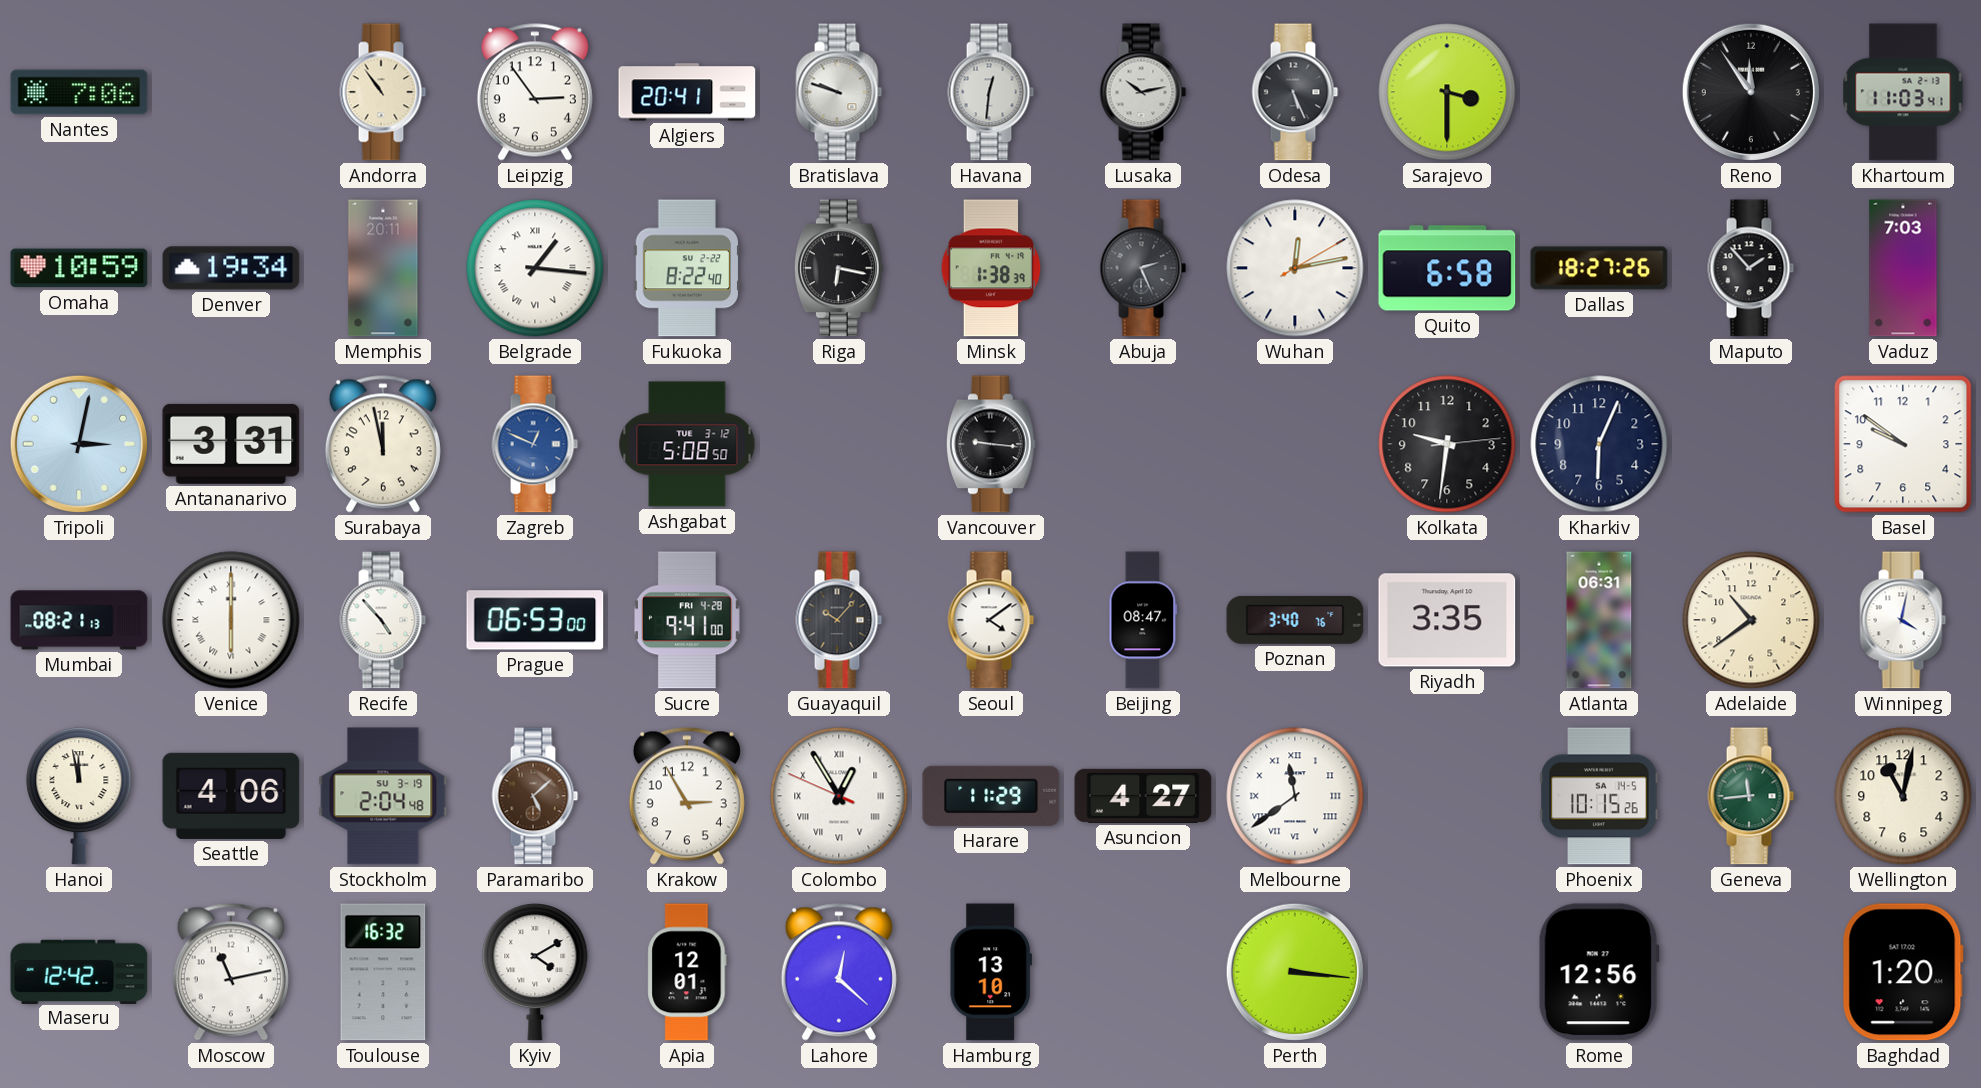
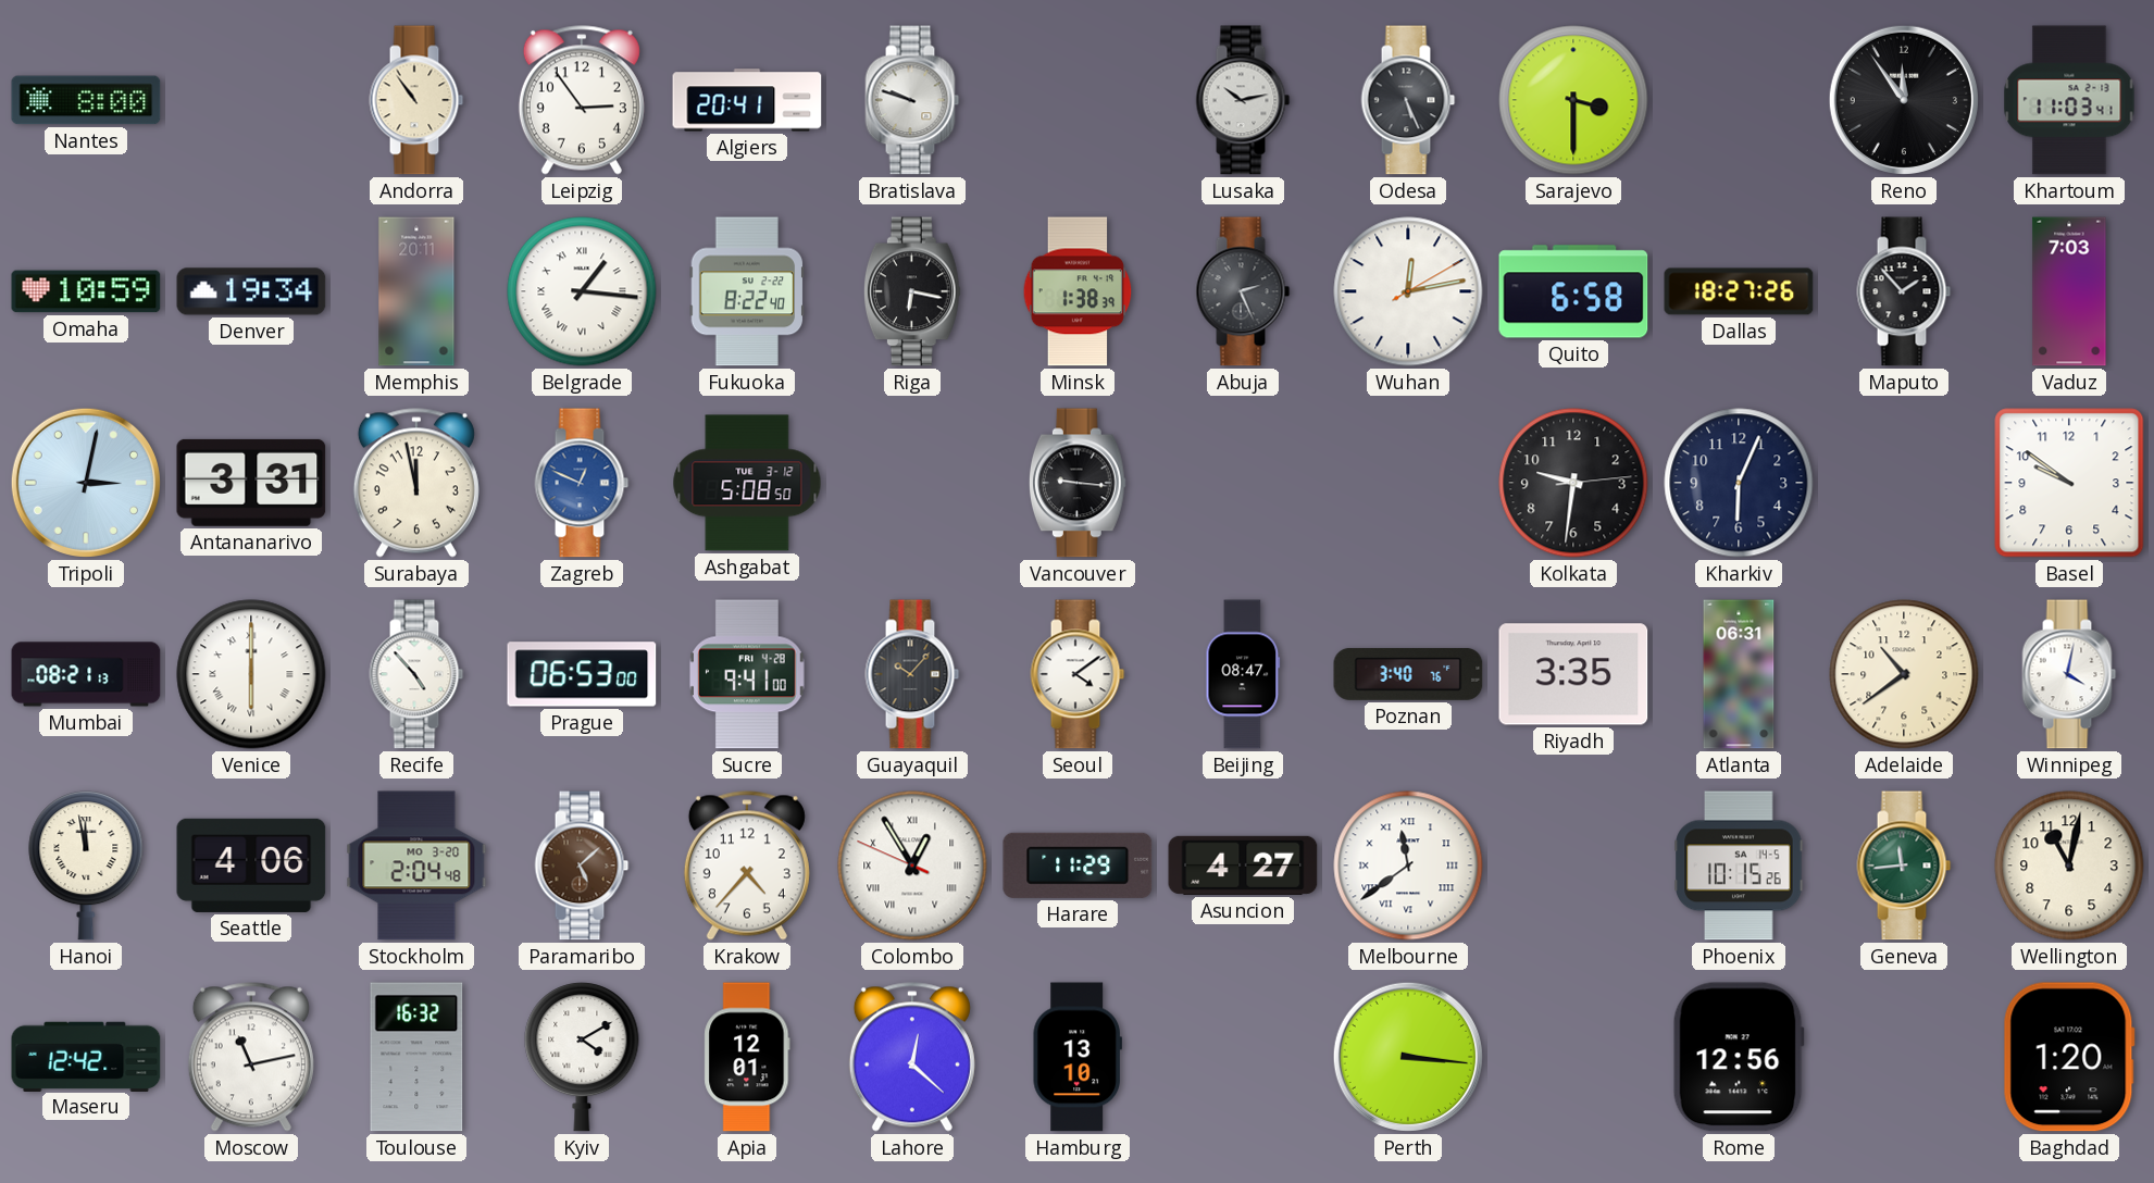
Nantes: 7:06 -> 8:00
Havana: 12:31 -> none
Stockholm date: SU 3-19 -> MO 3-20
Krakow: 2:55 -> 4:37
